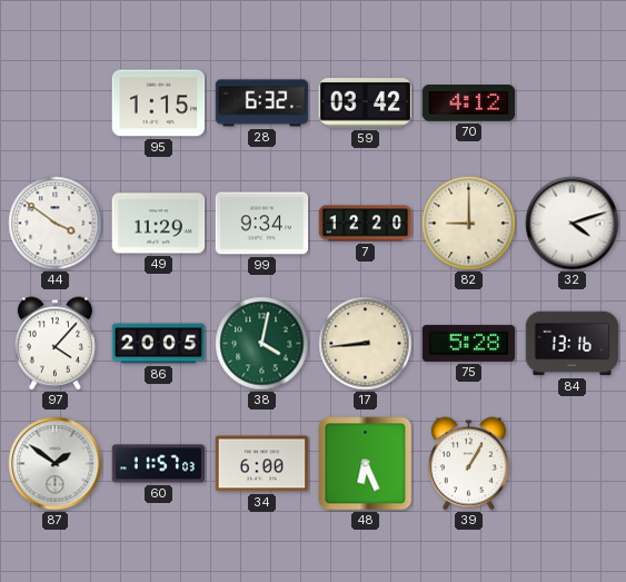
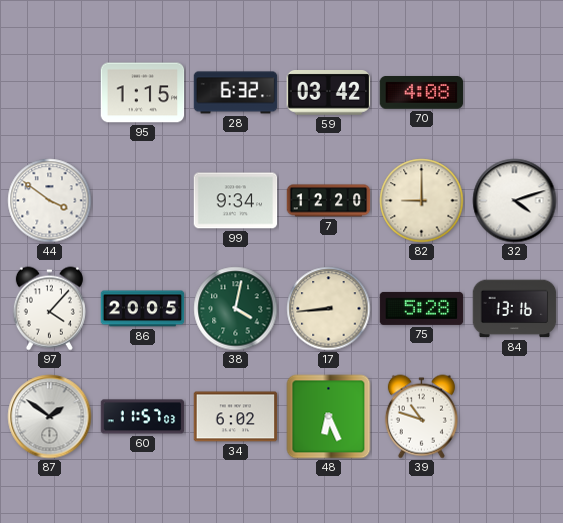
70: 4:12 -> 4:08
49: 11:29 -> none
34: 6:00 -> 6:02
39: 1:05 -> 10:48
